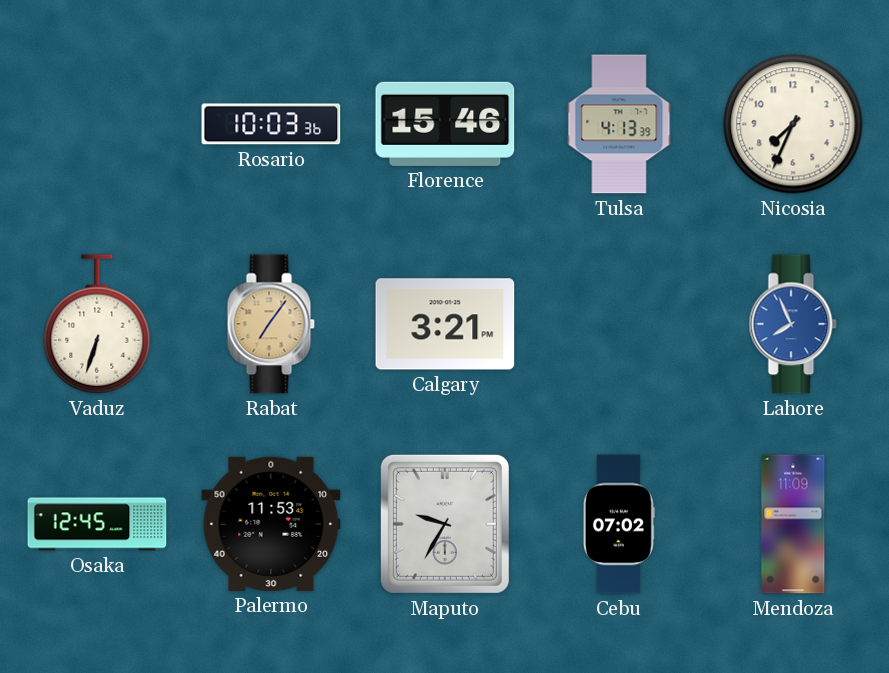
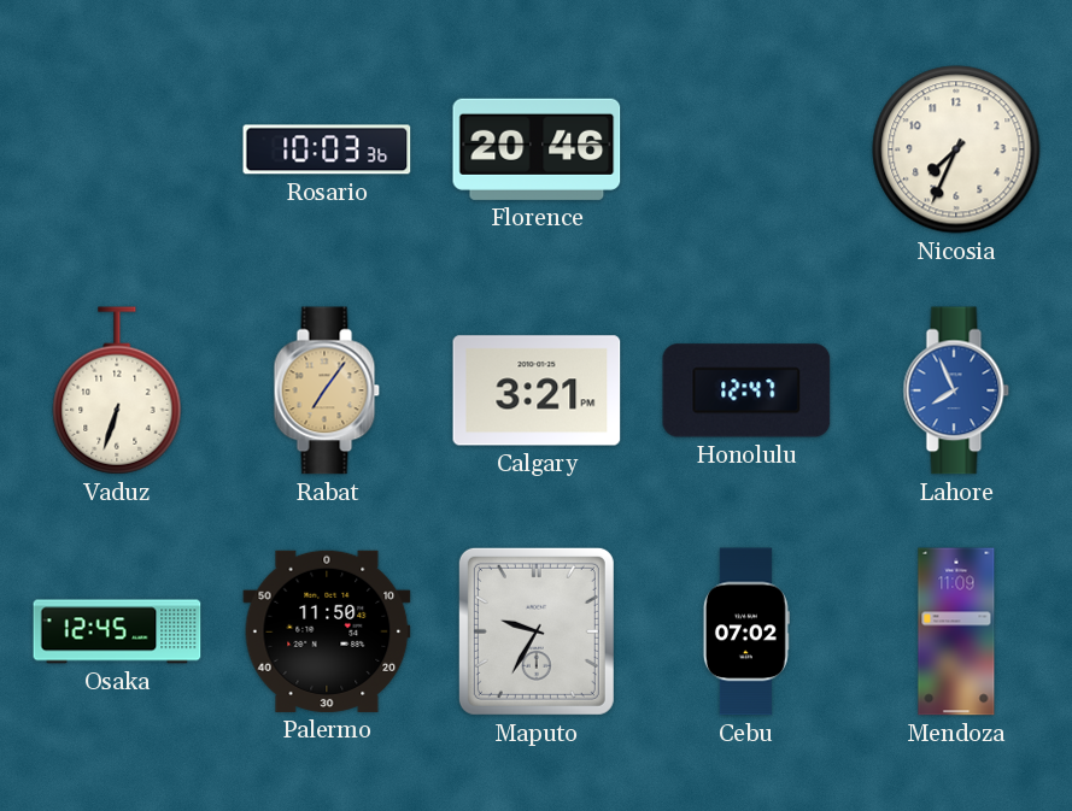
Florence: 15:46 -> 20:46
Tulsa: 4:13 -> none
Honolulu: none -> 12:47
Palermo: 11:53 -> 11:50
